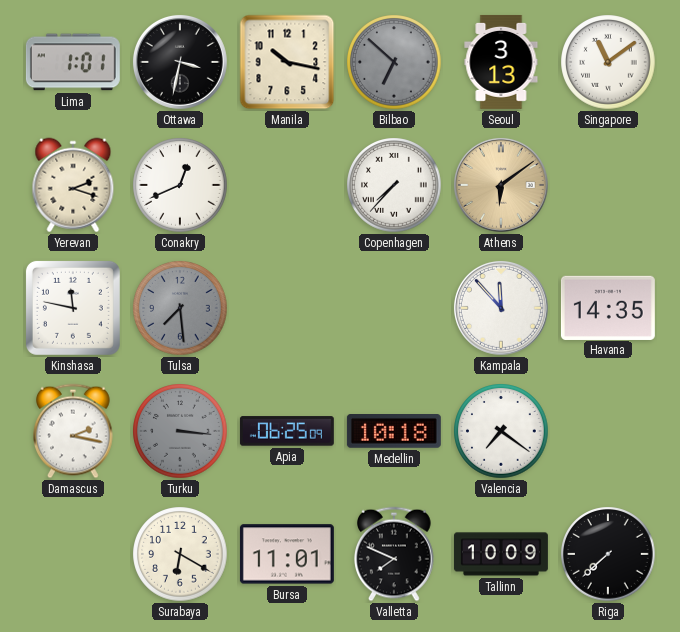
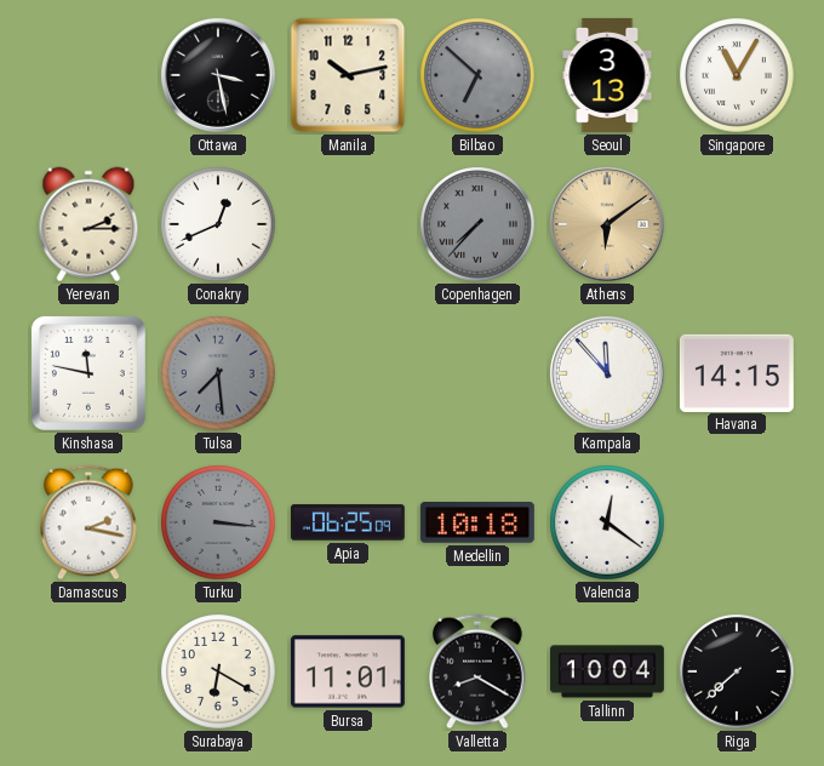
Lima: 1:01 -> none
Ottawa: 3:32 -> 3:28
Manila: 10:17 -> 10:13
Singapore: 11:09 -> 11:05
Yerevan: 2:18 -> 2:15
Copenhagen dial: white -> grey
Havana: 14:35 -> 14:15
Valencia: 7:21 -> 12:21
Valletta: 7:49 -> 8:20
Tallinn: 10:09 -> 10:04
